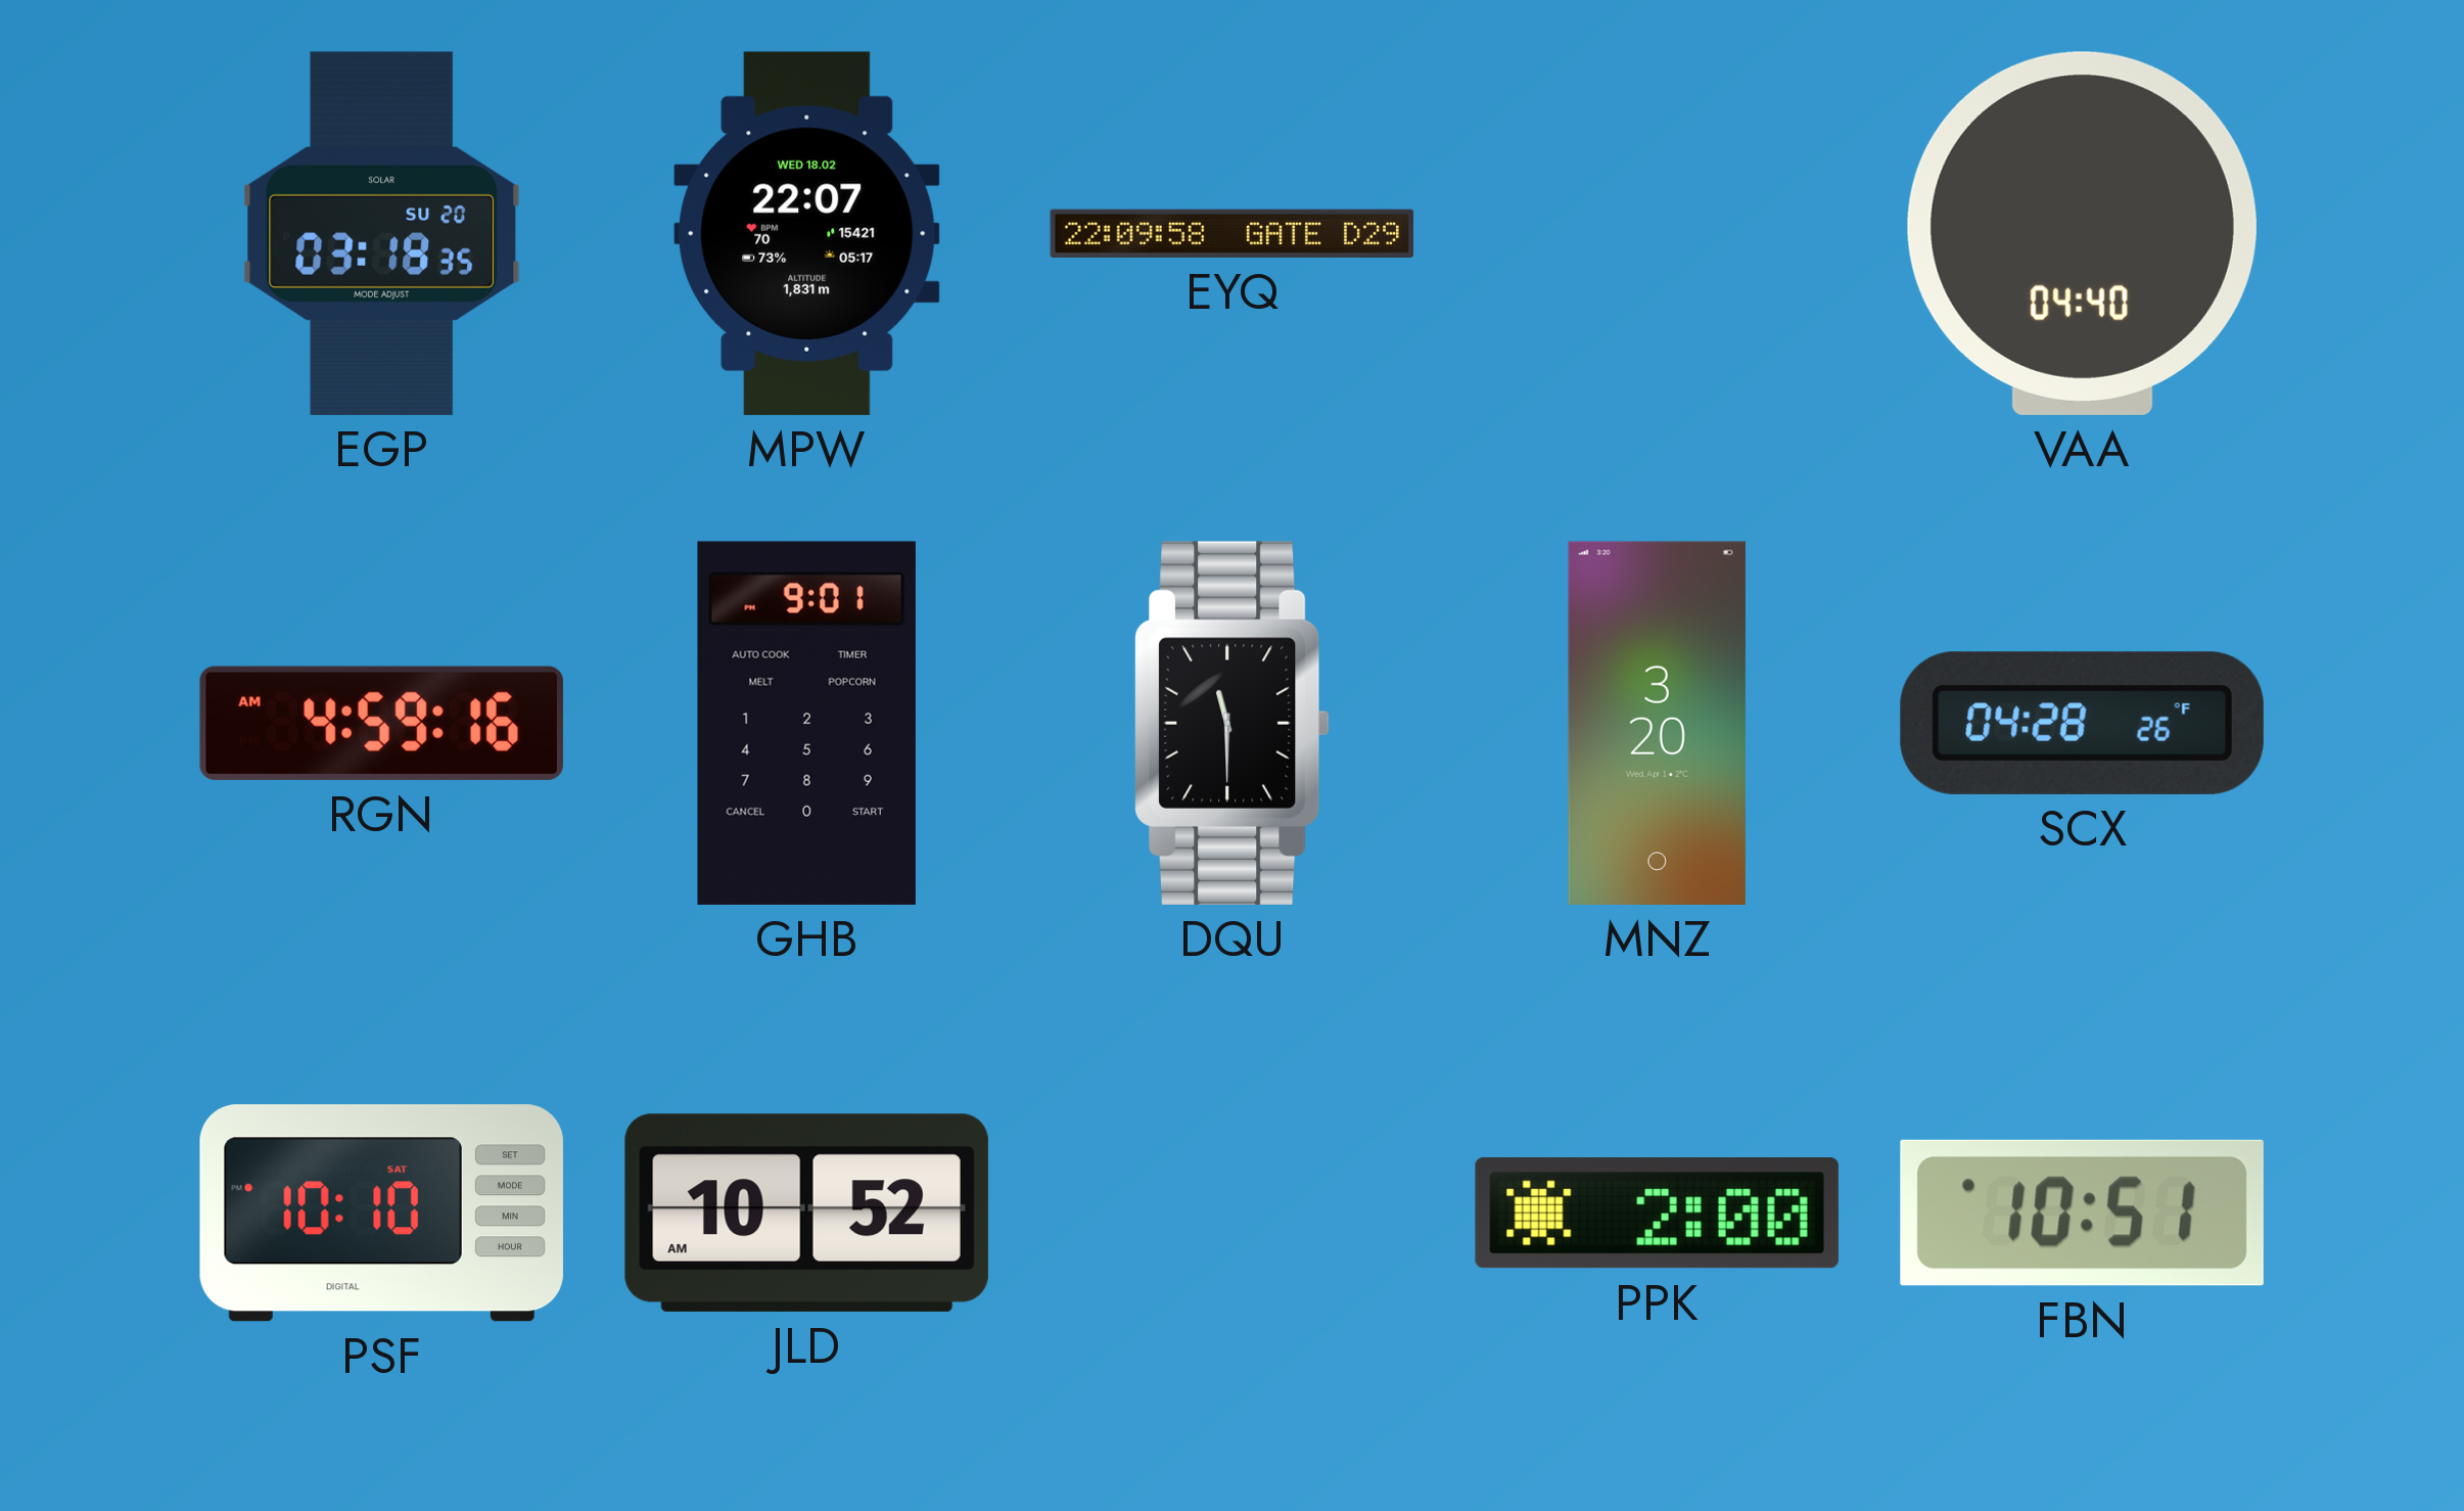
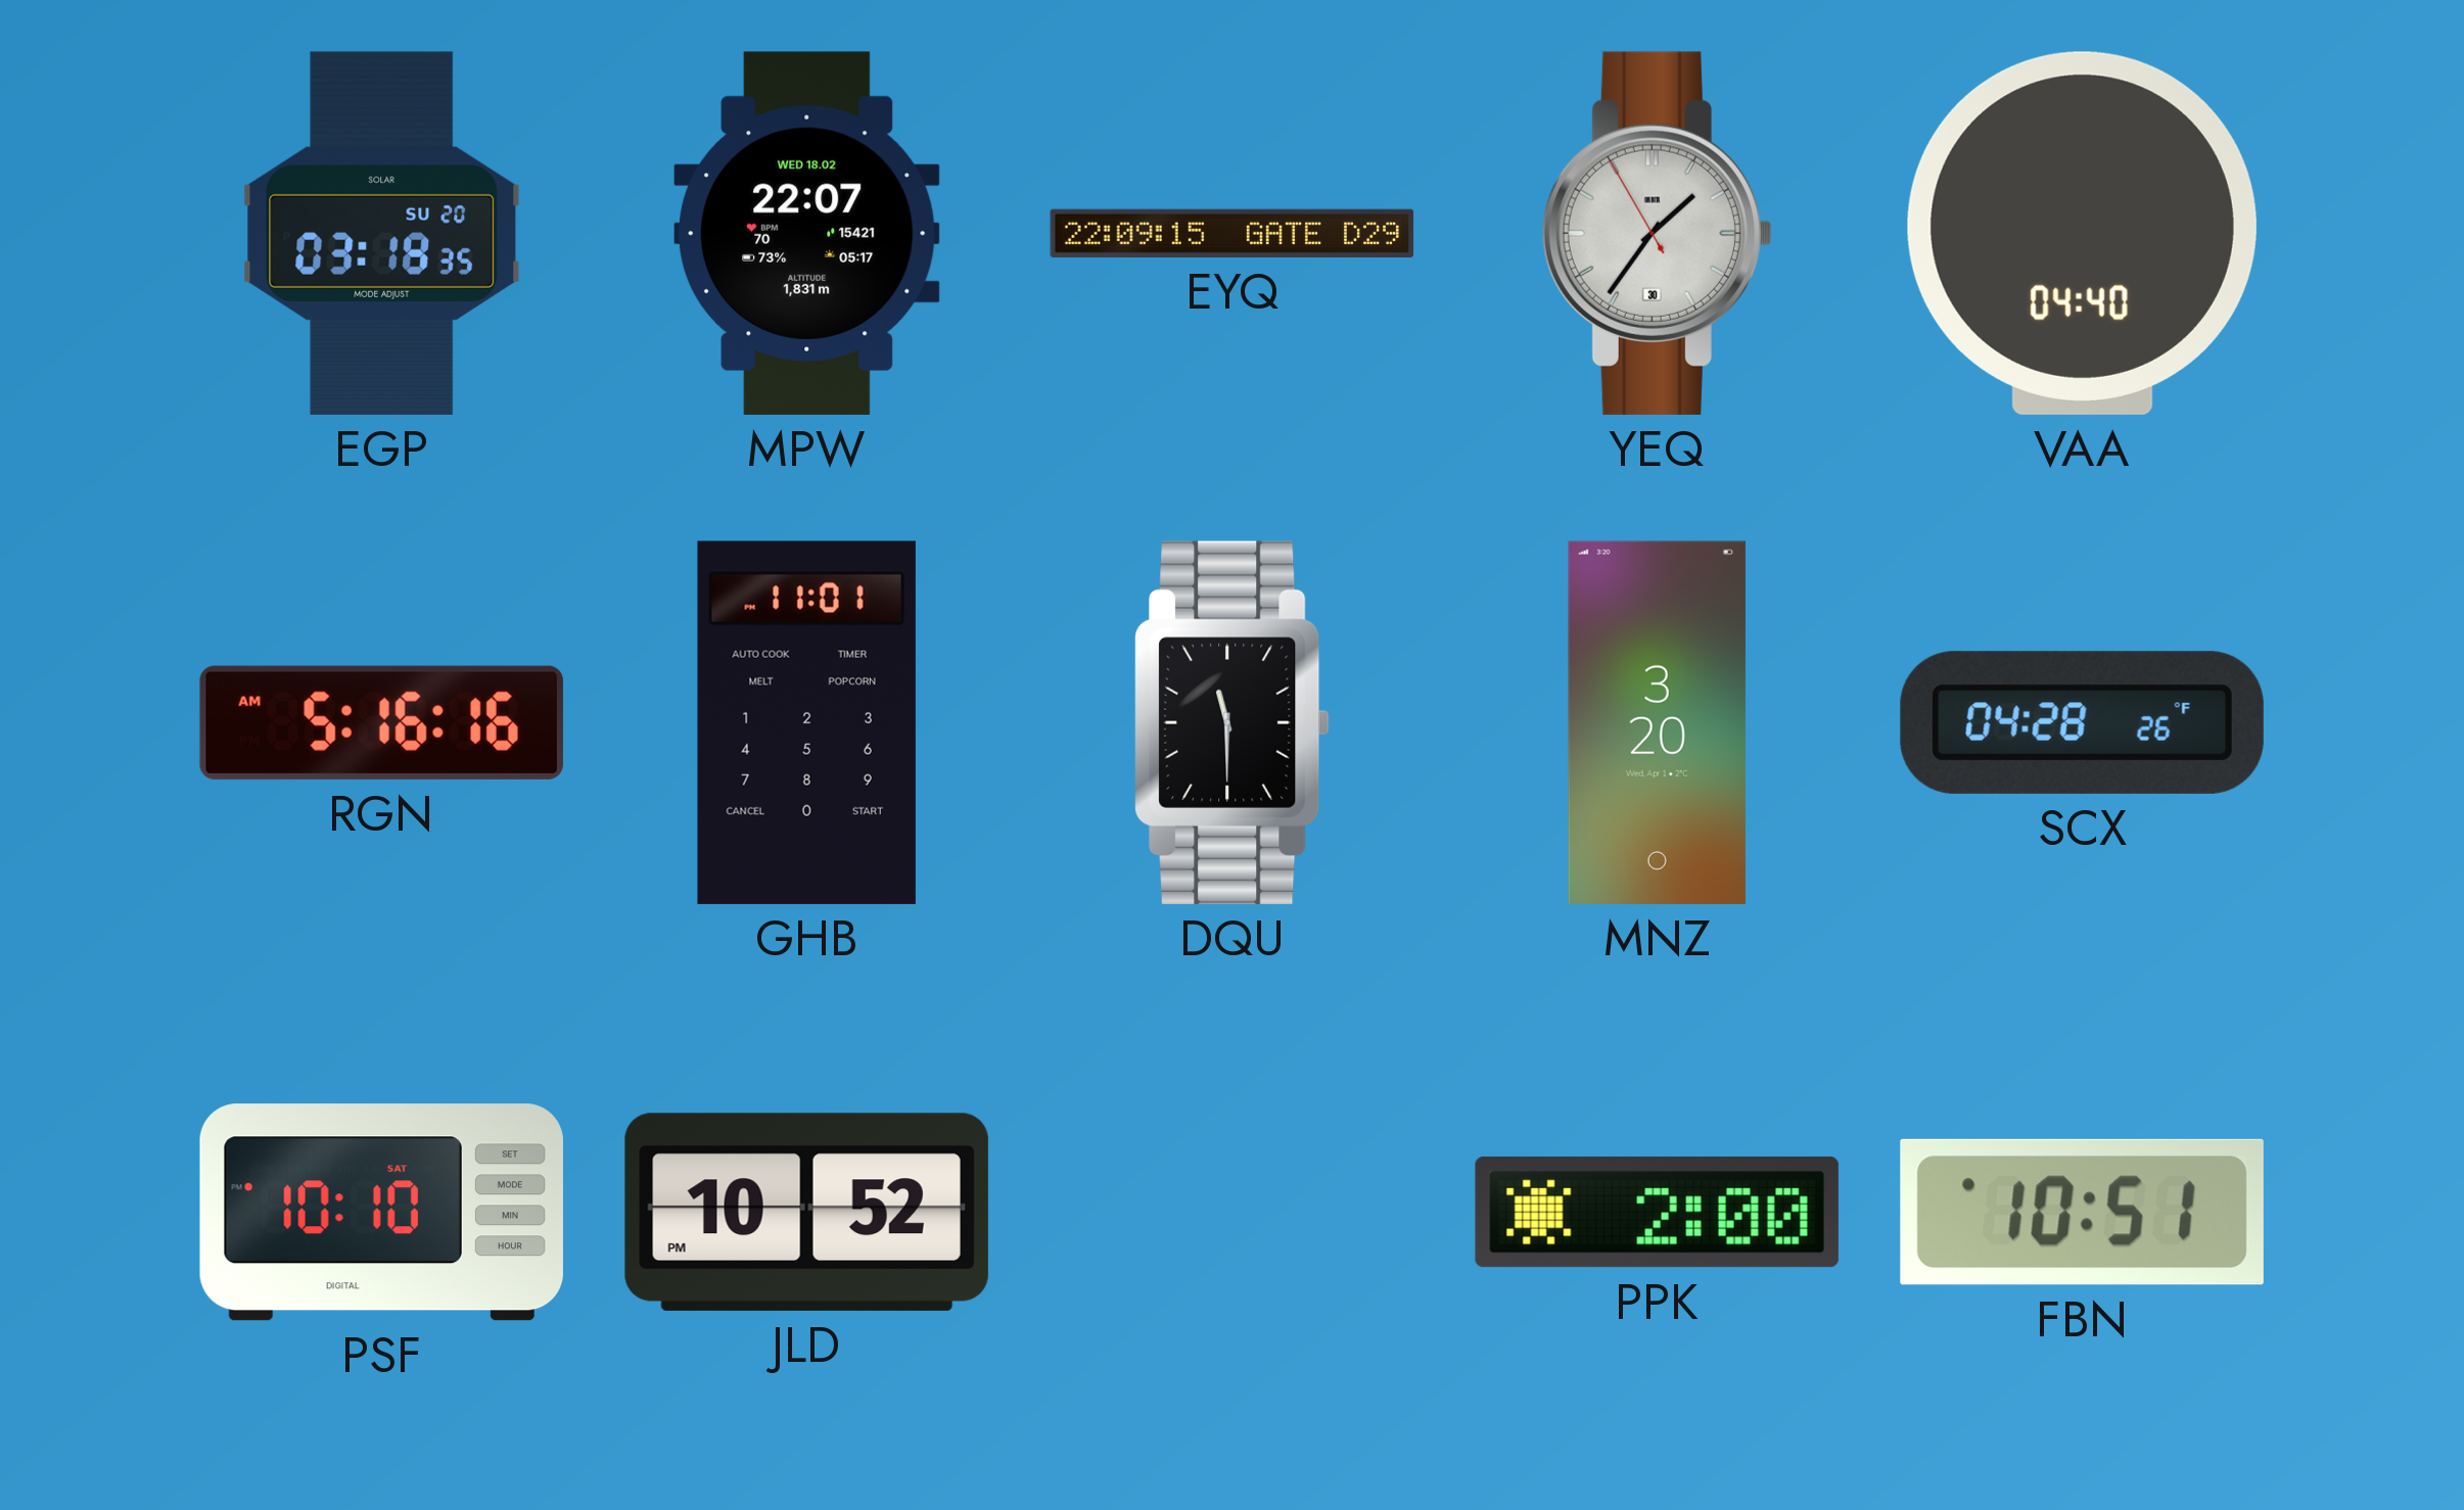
EYQ: 22:09:58 -> 22:09:15
YEQ: none -> 1:35
RGN: 4:59 -> 5:16
GHB: 9:01 -> 11:01
JLD: 10:52 AM -> 10:52 PM
